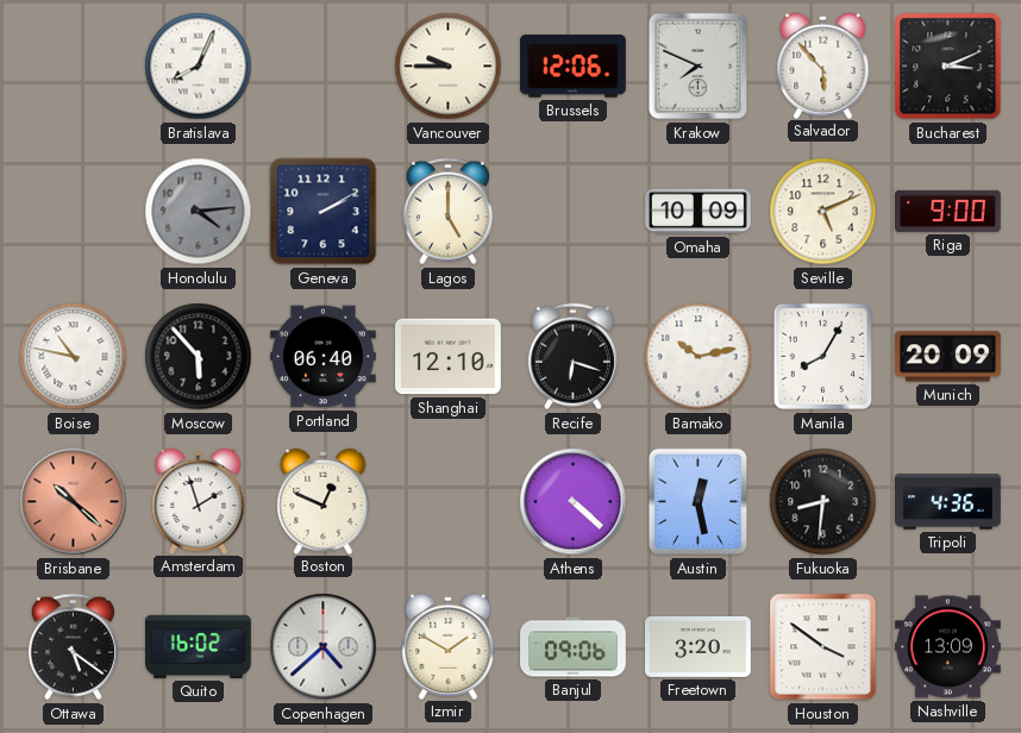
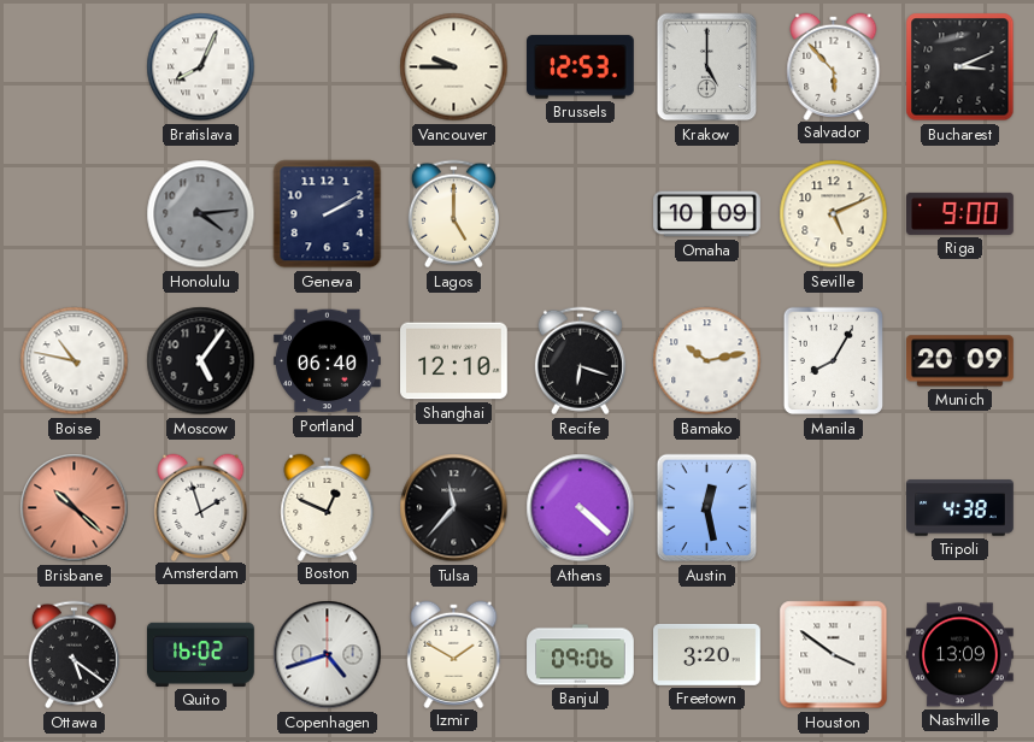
Brussels: 12:06 -> 12:53
Krakow: 7:49 -> 5:00
Moscow: 5:53 -> 5:06
Tulsa: none -> 11:37
Fukuoka: 8:31 -> none
Tripoli: 4:36 -> 4:38
Copenhagen: 4:38 -> 4:42
